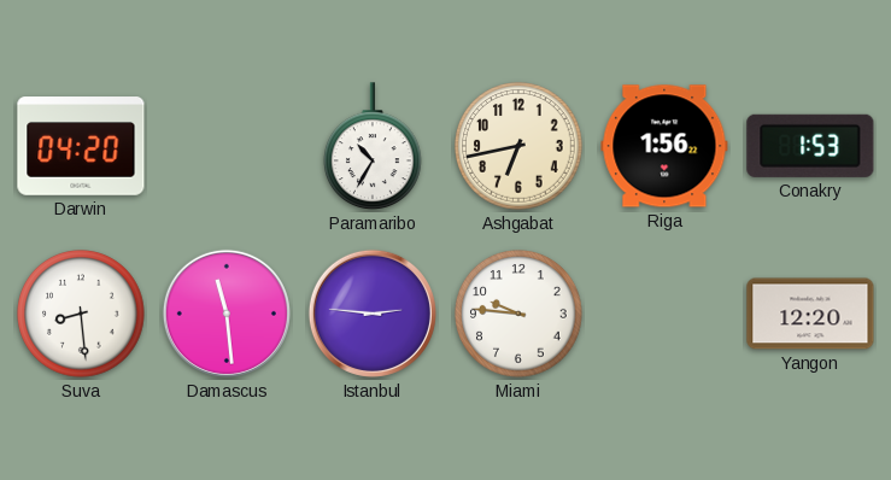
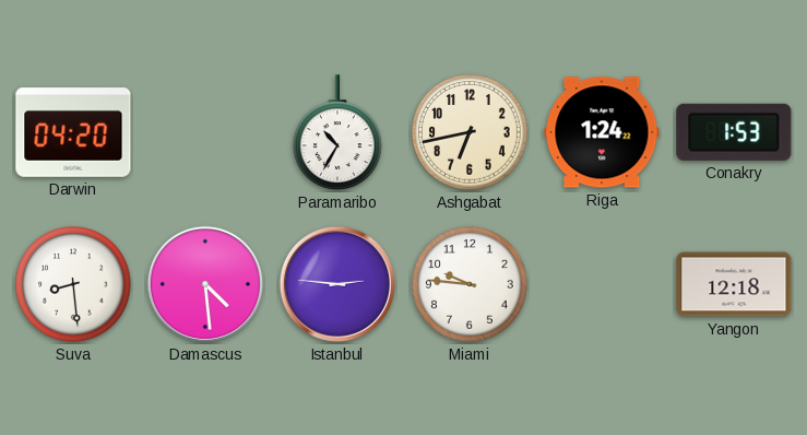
Riga: 1:56 -> 1:24
Damascus: 11:29 -> 4:29
Yangon: 12:20 -> 12:18
